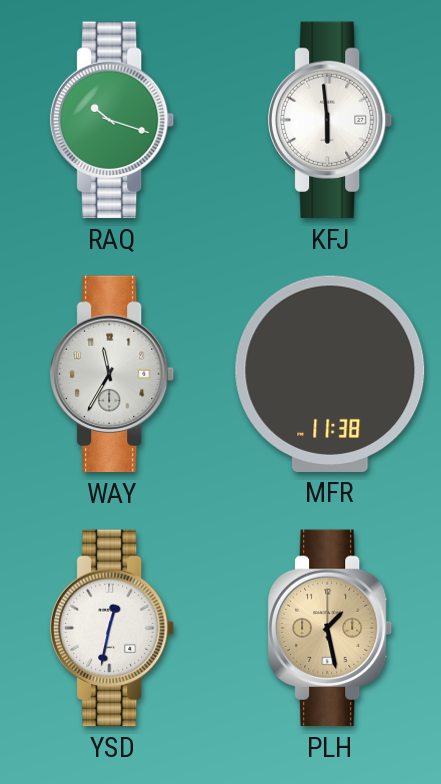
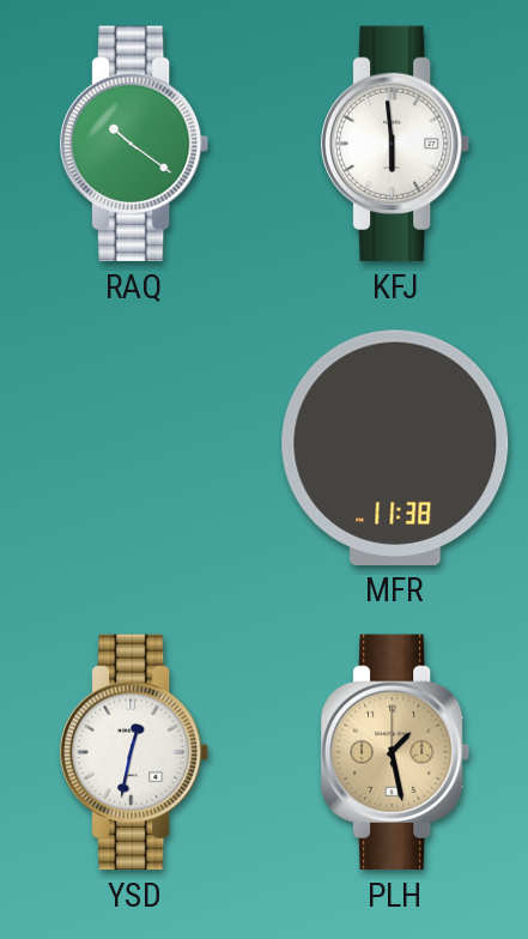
RAQ: 10:18 -> 10:21
WAY: 11:35 -> none
